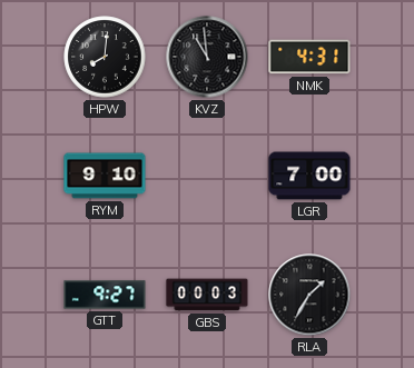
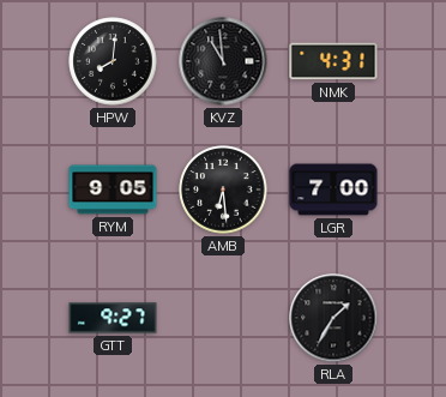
RYM: 9:10 -> 9:05
AMB: none -> 6:29
GBS: 00:03 -> none
